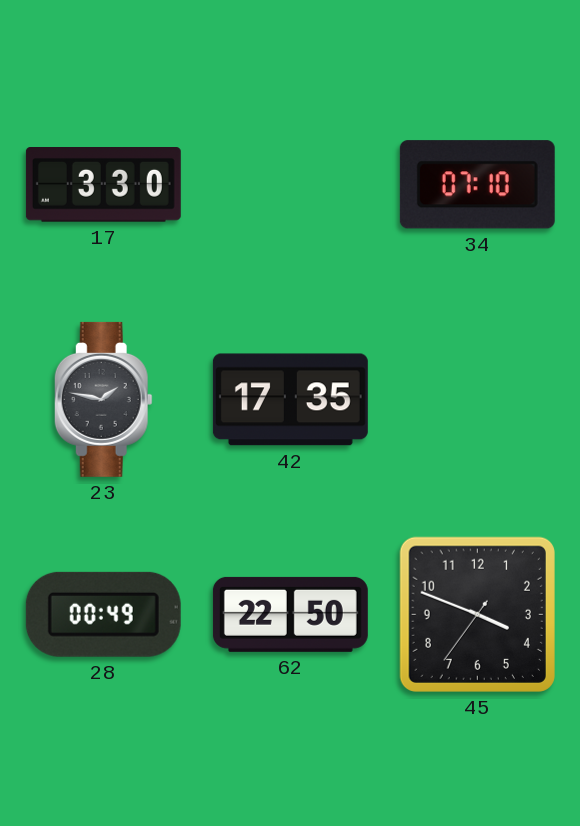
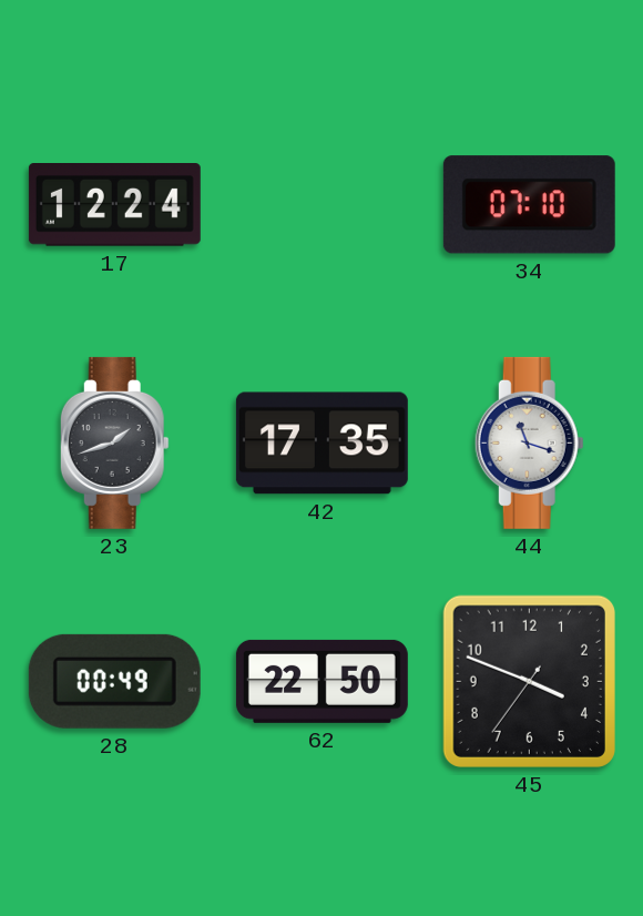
17: 3:30 -> 12:24
23: 1:47 -> 1:42
44: none -> 11:18
